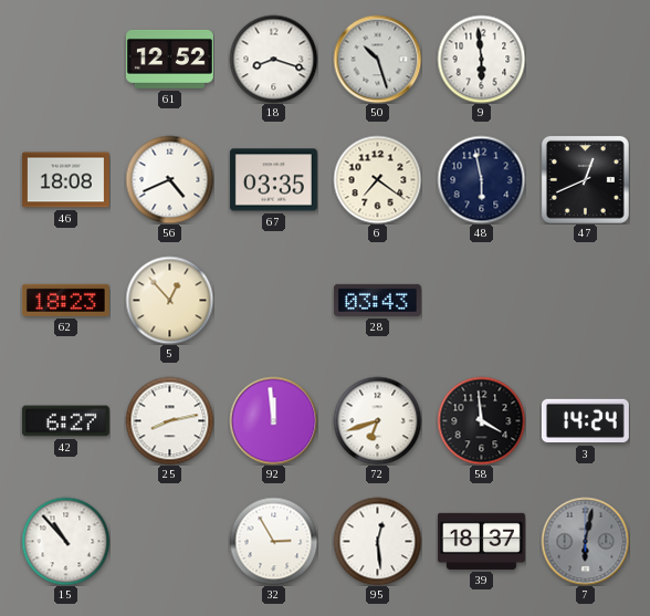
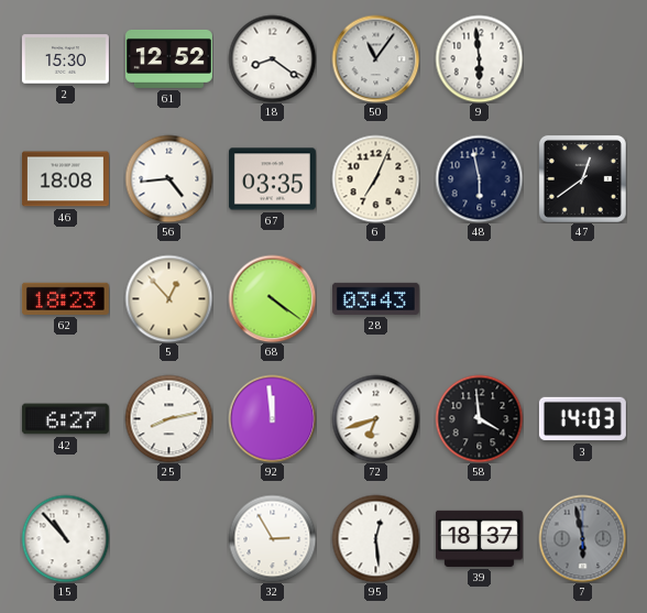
2: none -> 15:30
18: 8:18 -> 8:21
50: 10:27 -> 11:06
56: 4:41 -> 4:44
6: 7:21 -> 7:04
47: 12:41 -> 12:39
68: none -> 4:21
3: 14:24 -> 14:03
7: 6:02 -> 5:58
